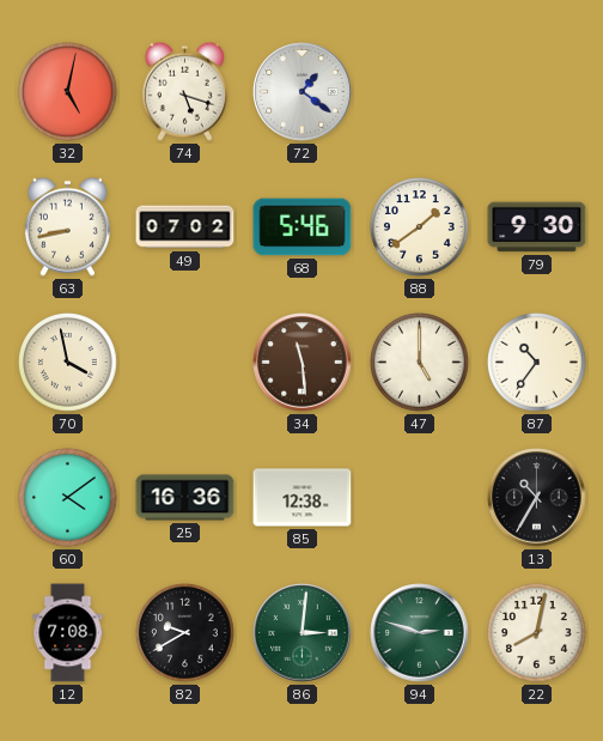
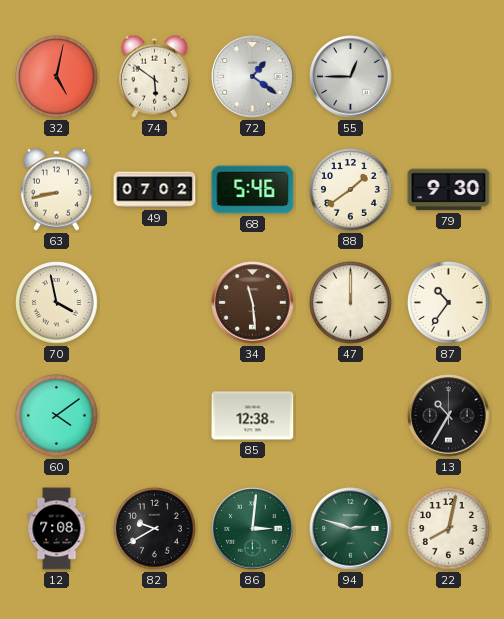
74: 5:18 -> 5:51
55: none -> 12:45
47: 5:00 -> 12:00
25: 16:36 -> none
